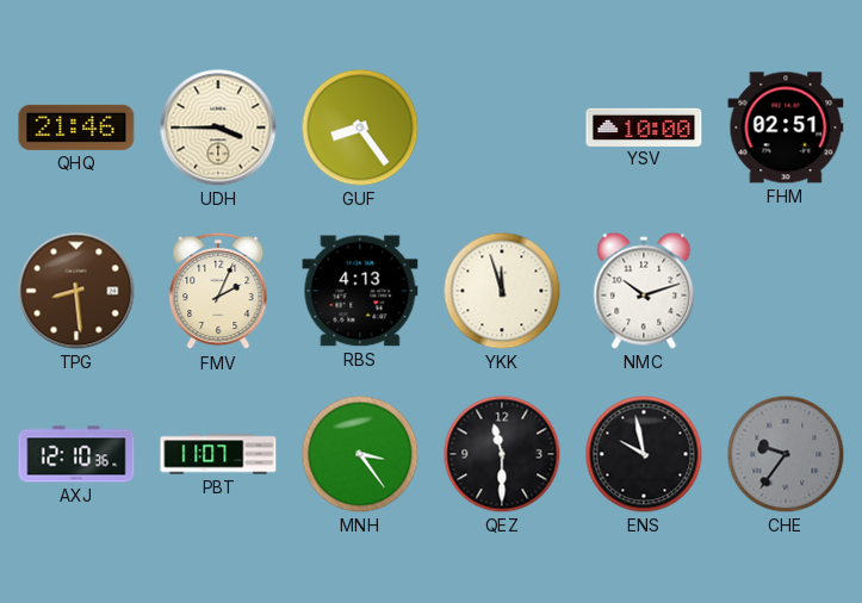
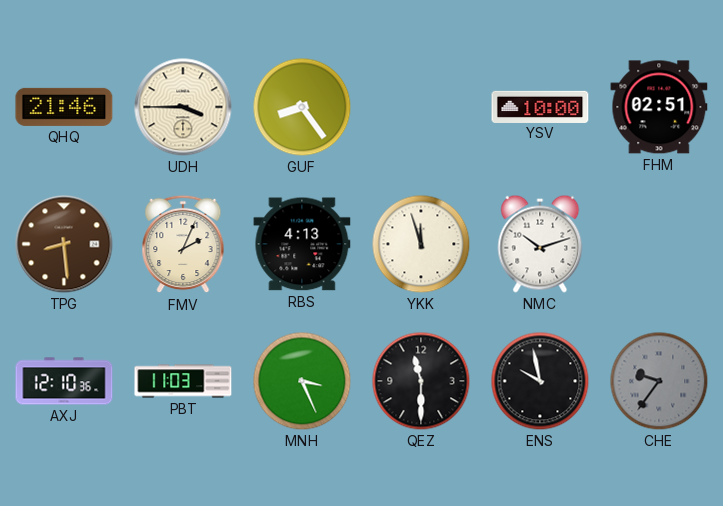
PBT: 11:07 -> 11:03
MNH: 3:24 -> 3:26
